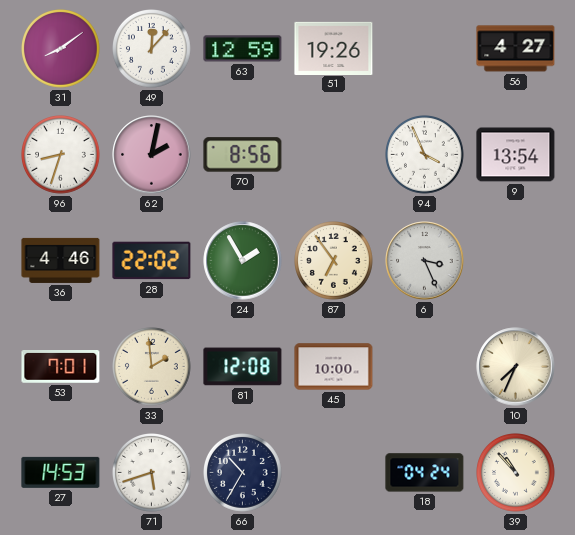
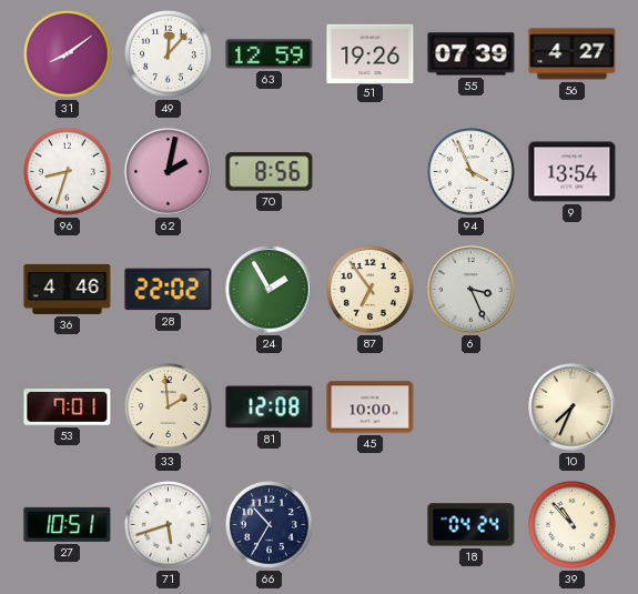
55: none -> 07:39
27: 14:53 -> 10:51
